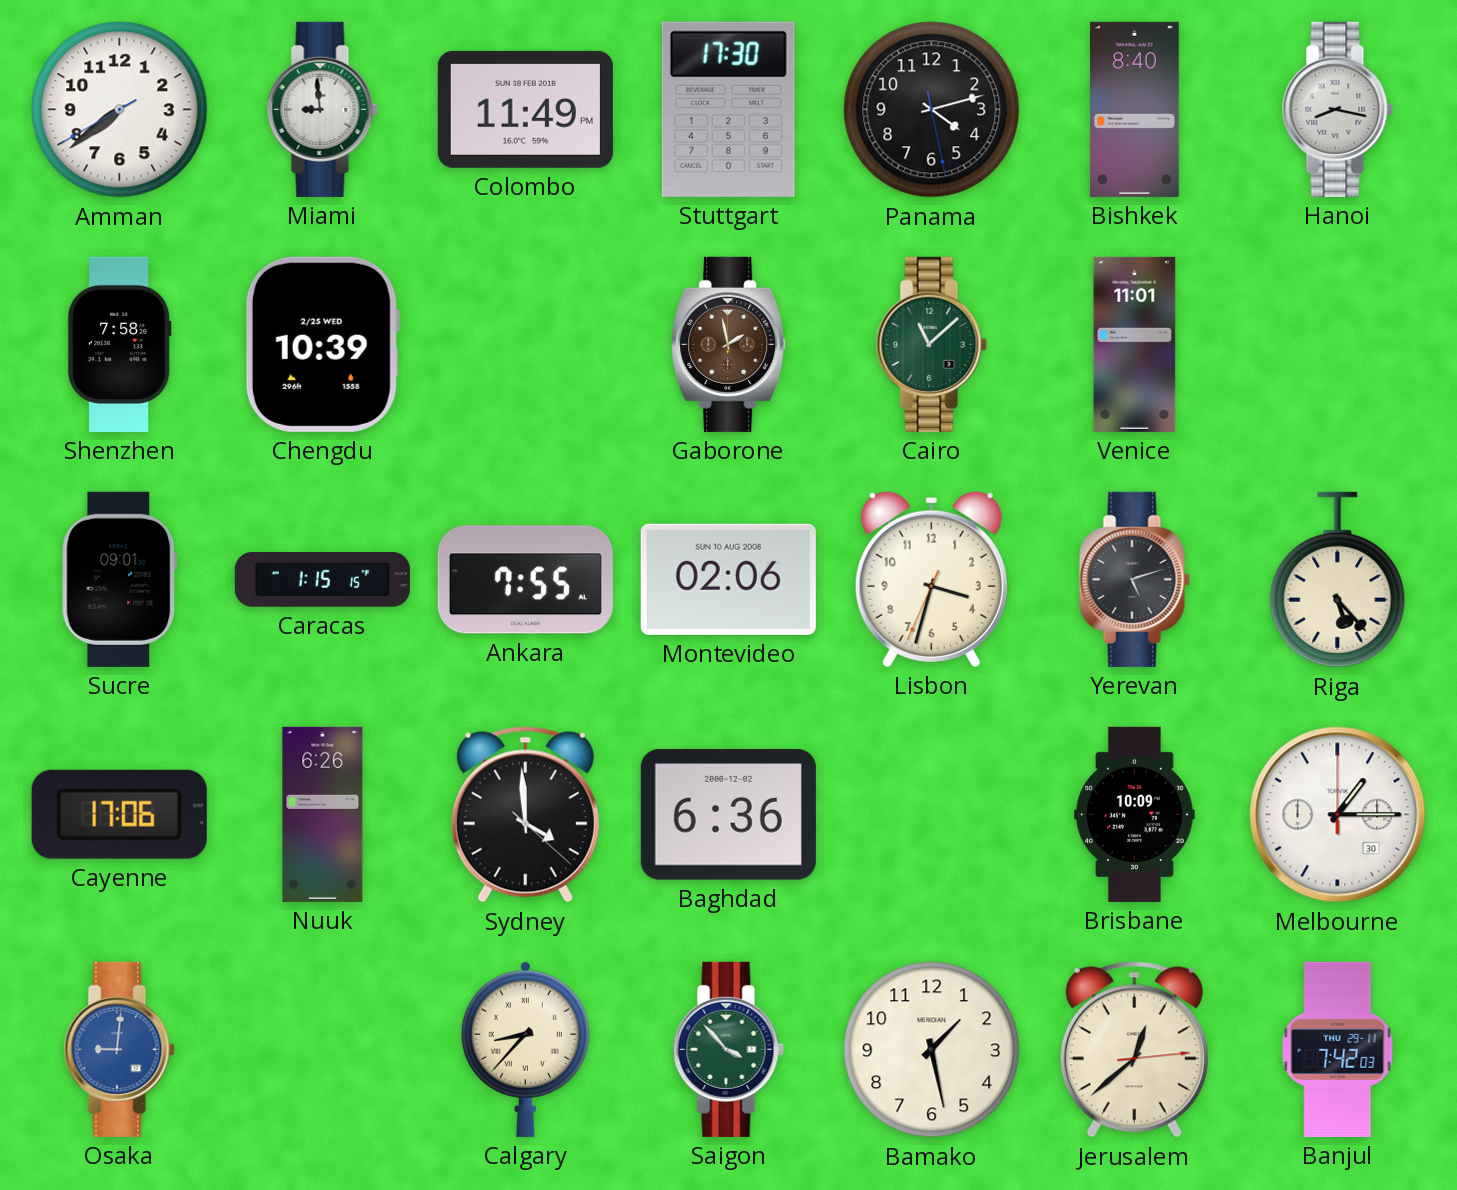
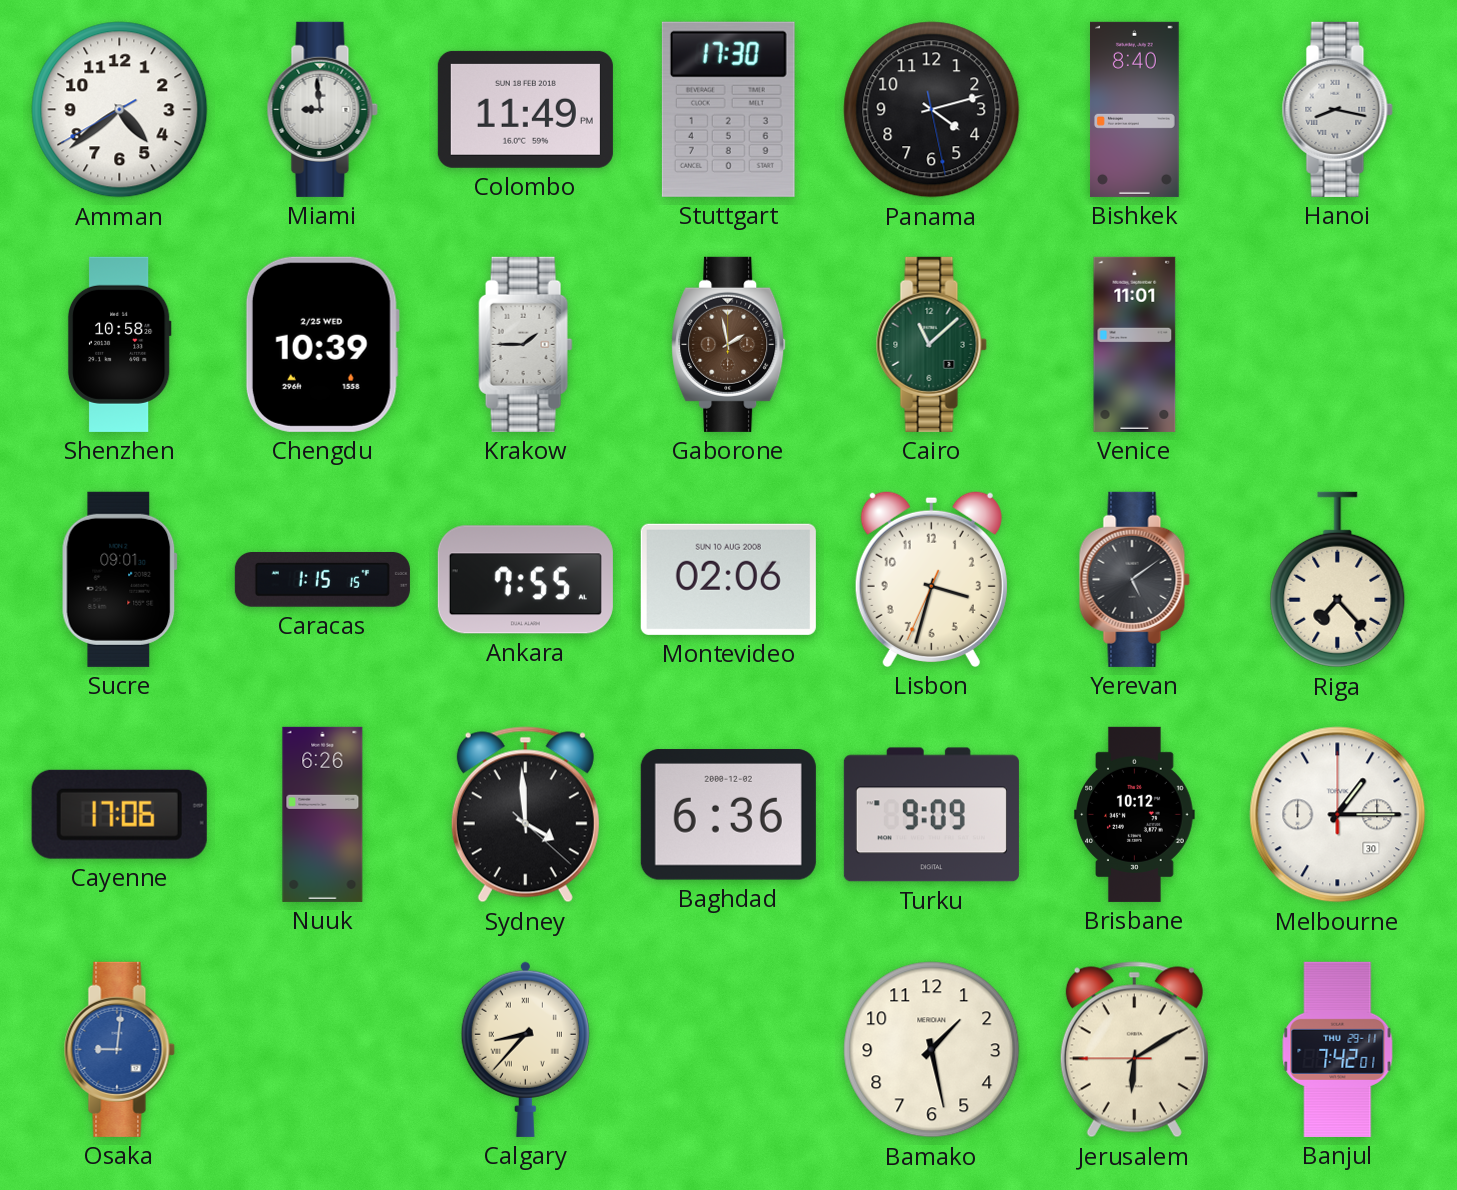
Amman: 7:38 -> 4:38
Shenzhen: 7:58 -> 10:58
Krakow: none -> 1:45
Yerevan: 5:12 -> 5:09
Riga: 5:23 -> 7:23
Turku: none -> 9:09
Brisbane: 10:09 -> 10:12
Saigon: 3:53 -> none
Jerusalem: 12:38 -> 6:09
Banjul: 7:42:03 -> 7:42:01
